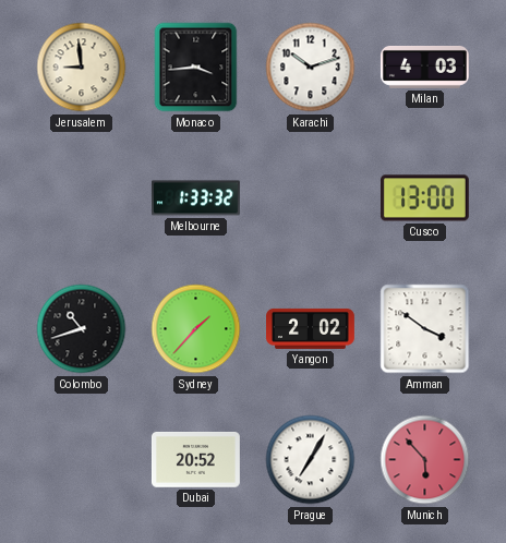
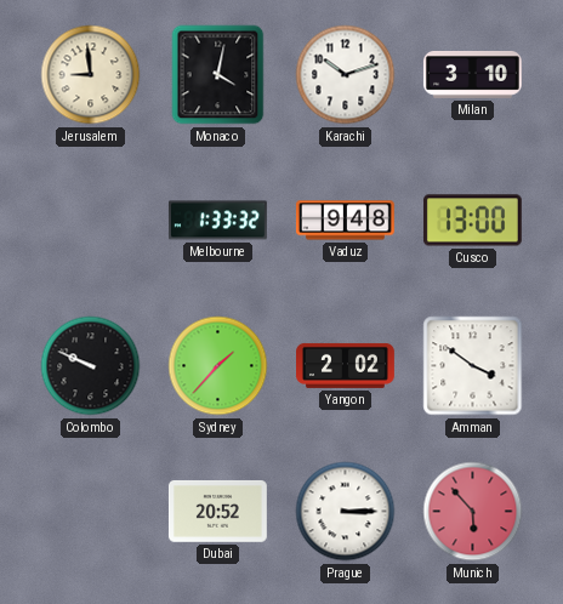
Monaco: 3:44 -> 4:02
Milan: 4:03 -> 3:10
Vaduz: none -> 9:48
Colombo: 10:42 -> 9:49
Prague: 7:05 -> 3:15
